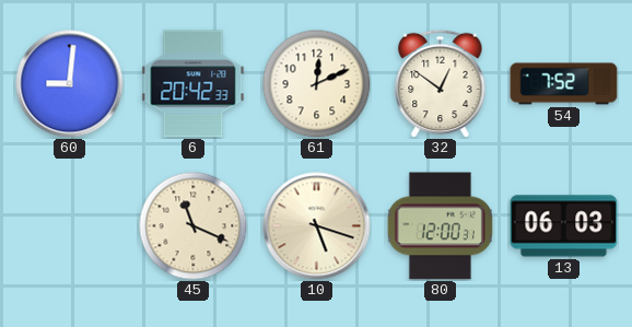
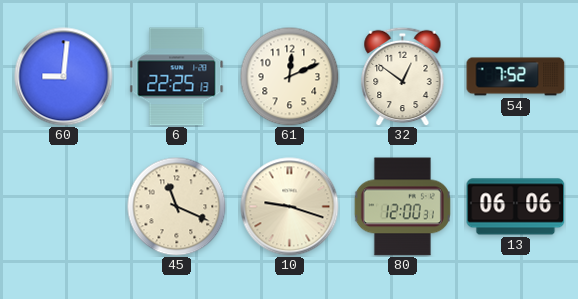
6: 20:42 -> 22:25
10: 5:18 -> 9:18
13: 06:03 -> 06:06
